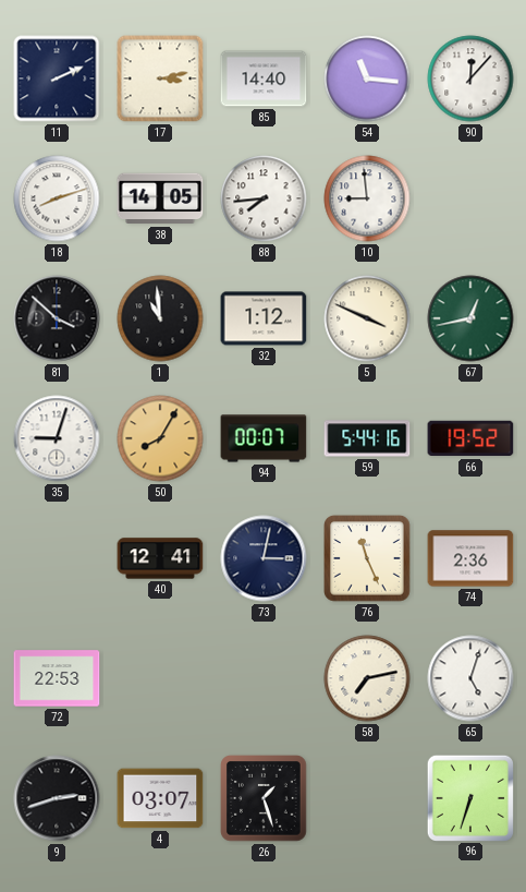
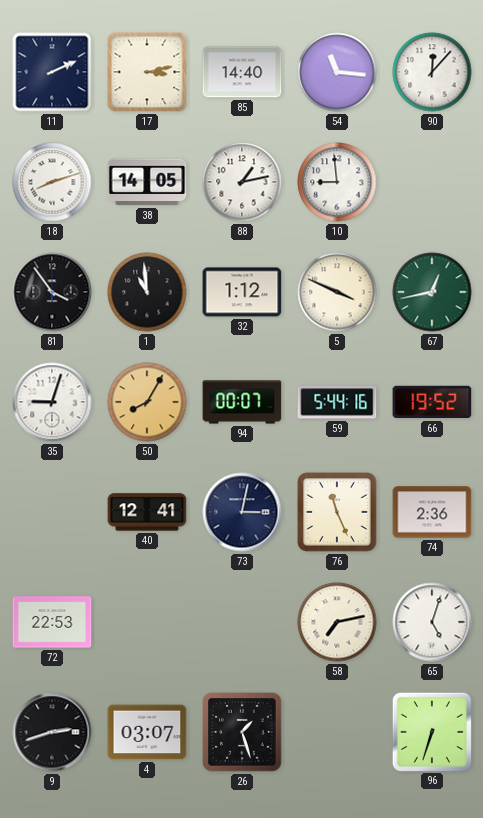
88: 7:44 -> 1:13
81: 3:52 -> 3:54
